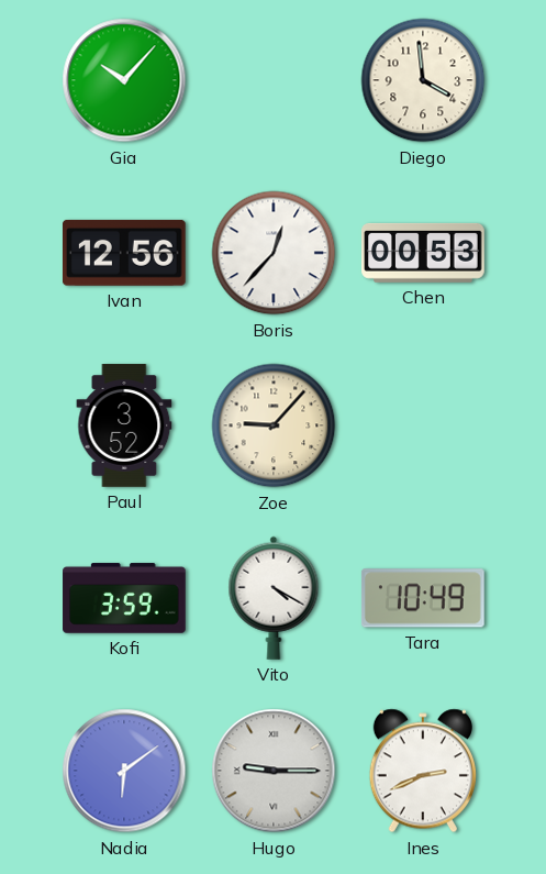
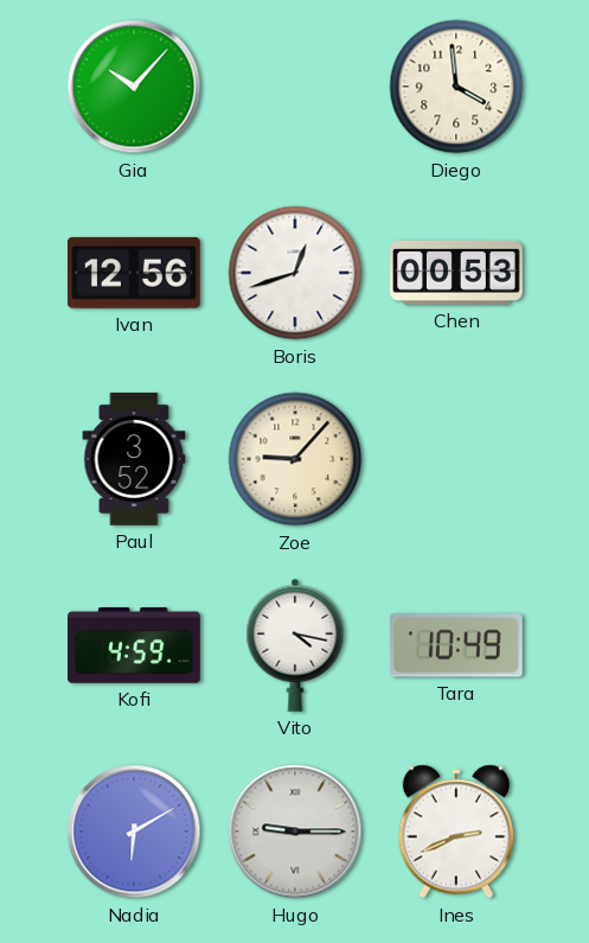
Boris: 12:37 -> 12:42
Kofi: 3:59 -> 4:59
Vito: 4:20 -> 4:17
Nadia: 6:09 -> 6:10
